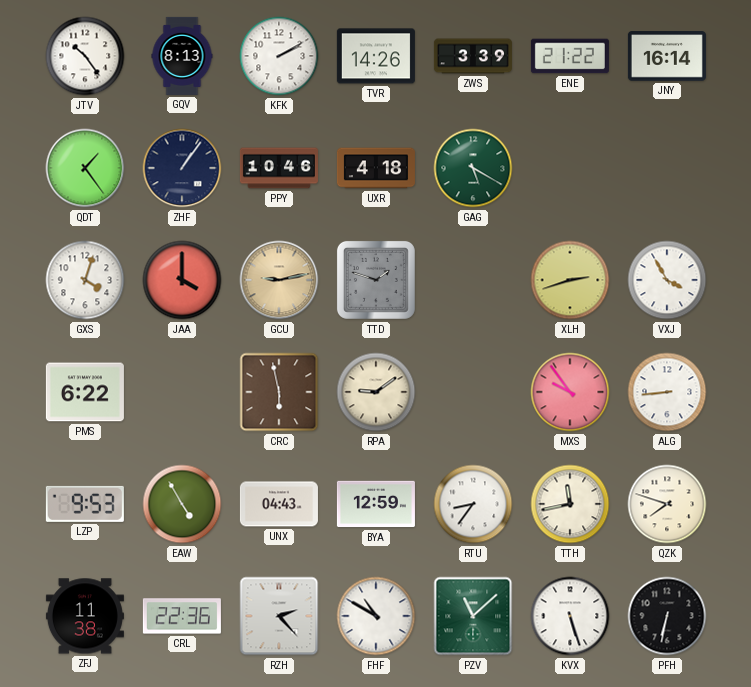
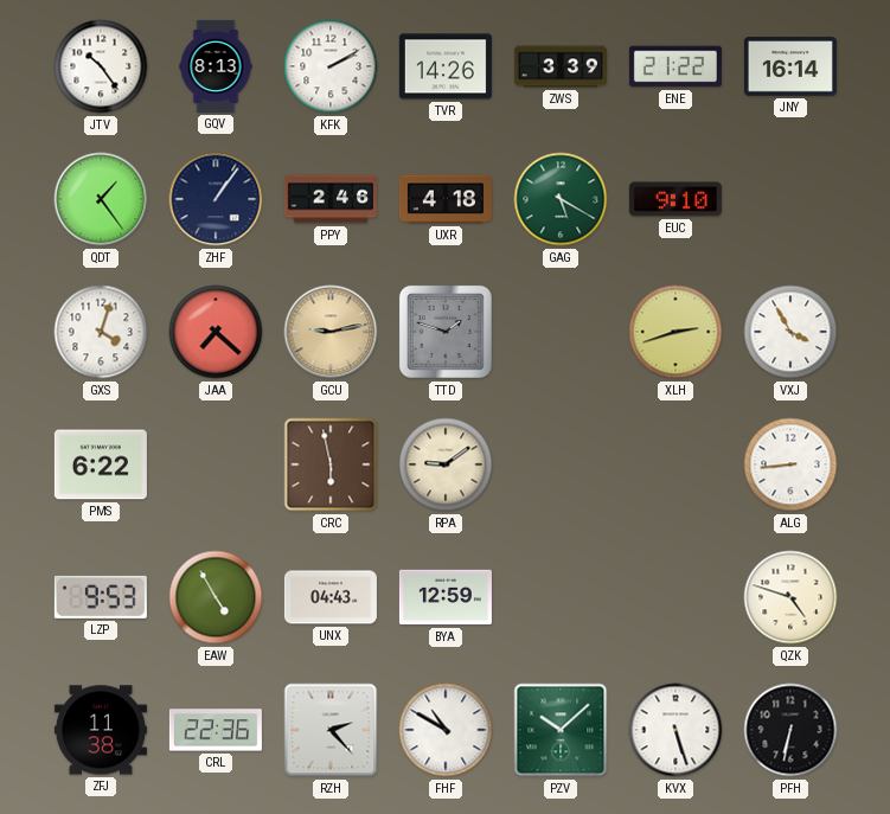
PPY: 10:46 -> 2:46
EUC: none -> 9:10
JAA: 4:00 -> 7:22
MXS: 9:54 -> none
RTU: 8:36 -> none
TTH: 11:43 -> none
QZK: 7:48 -> 4:48
PZV: 11:08 -> 10:08
